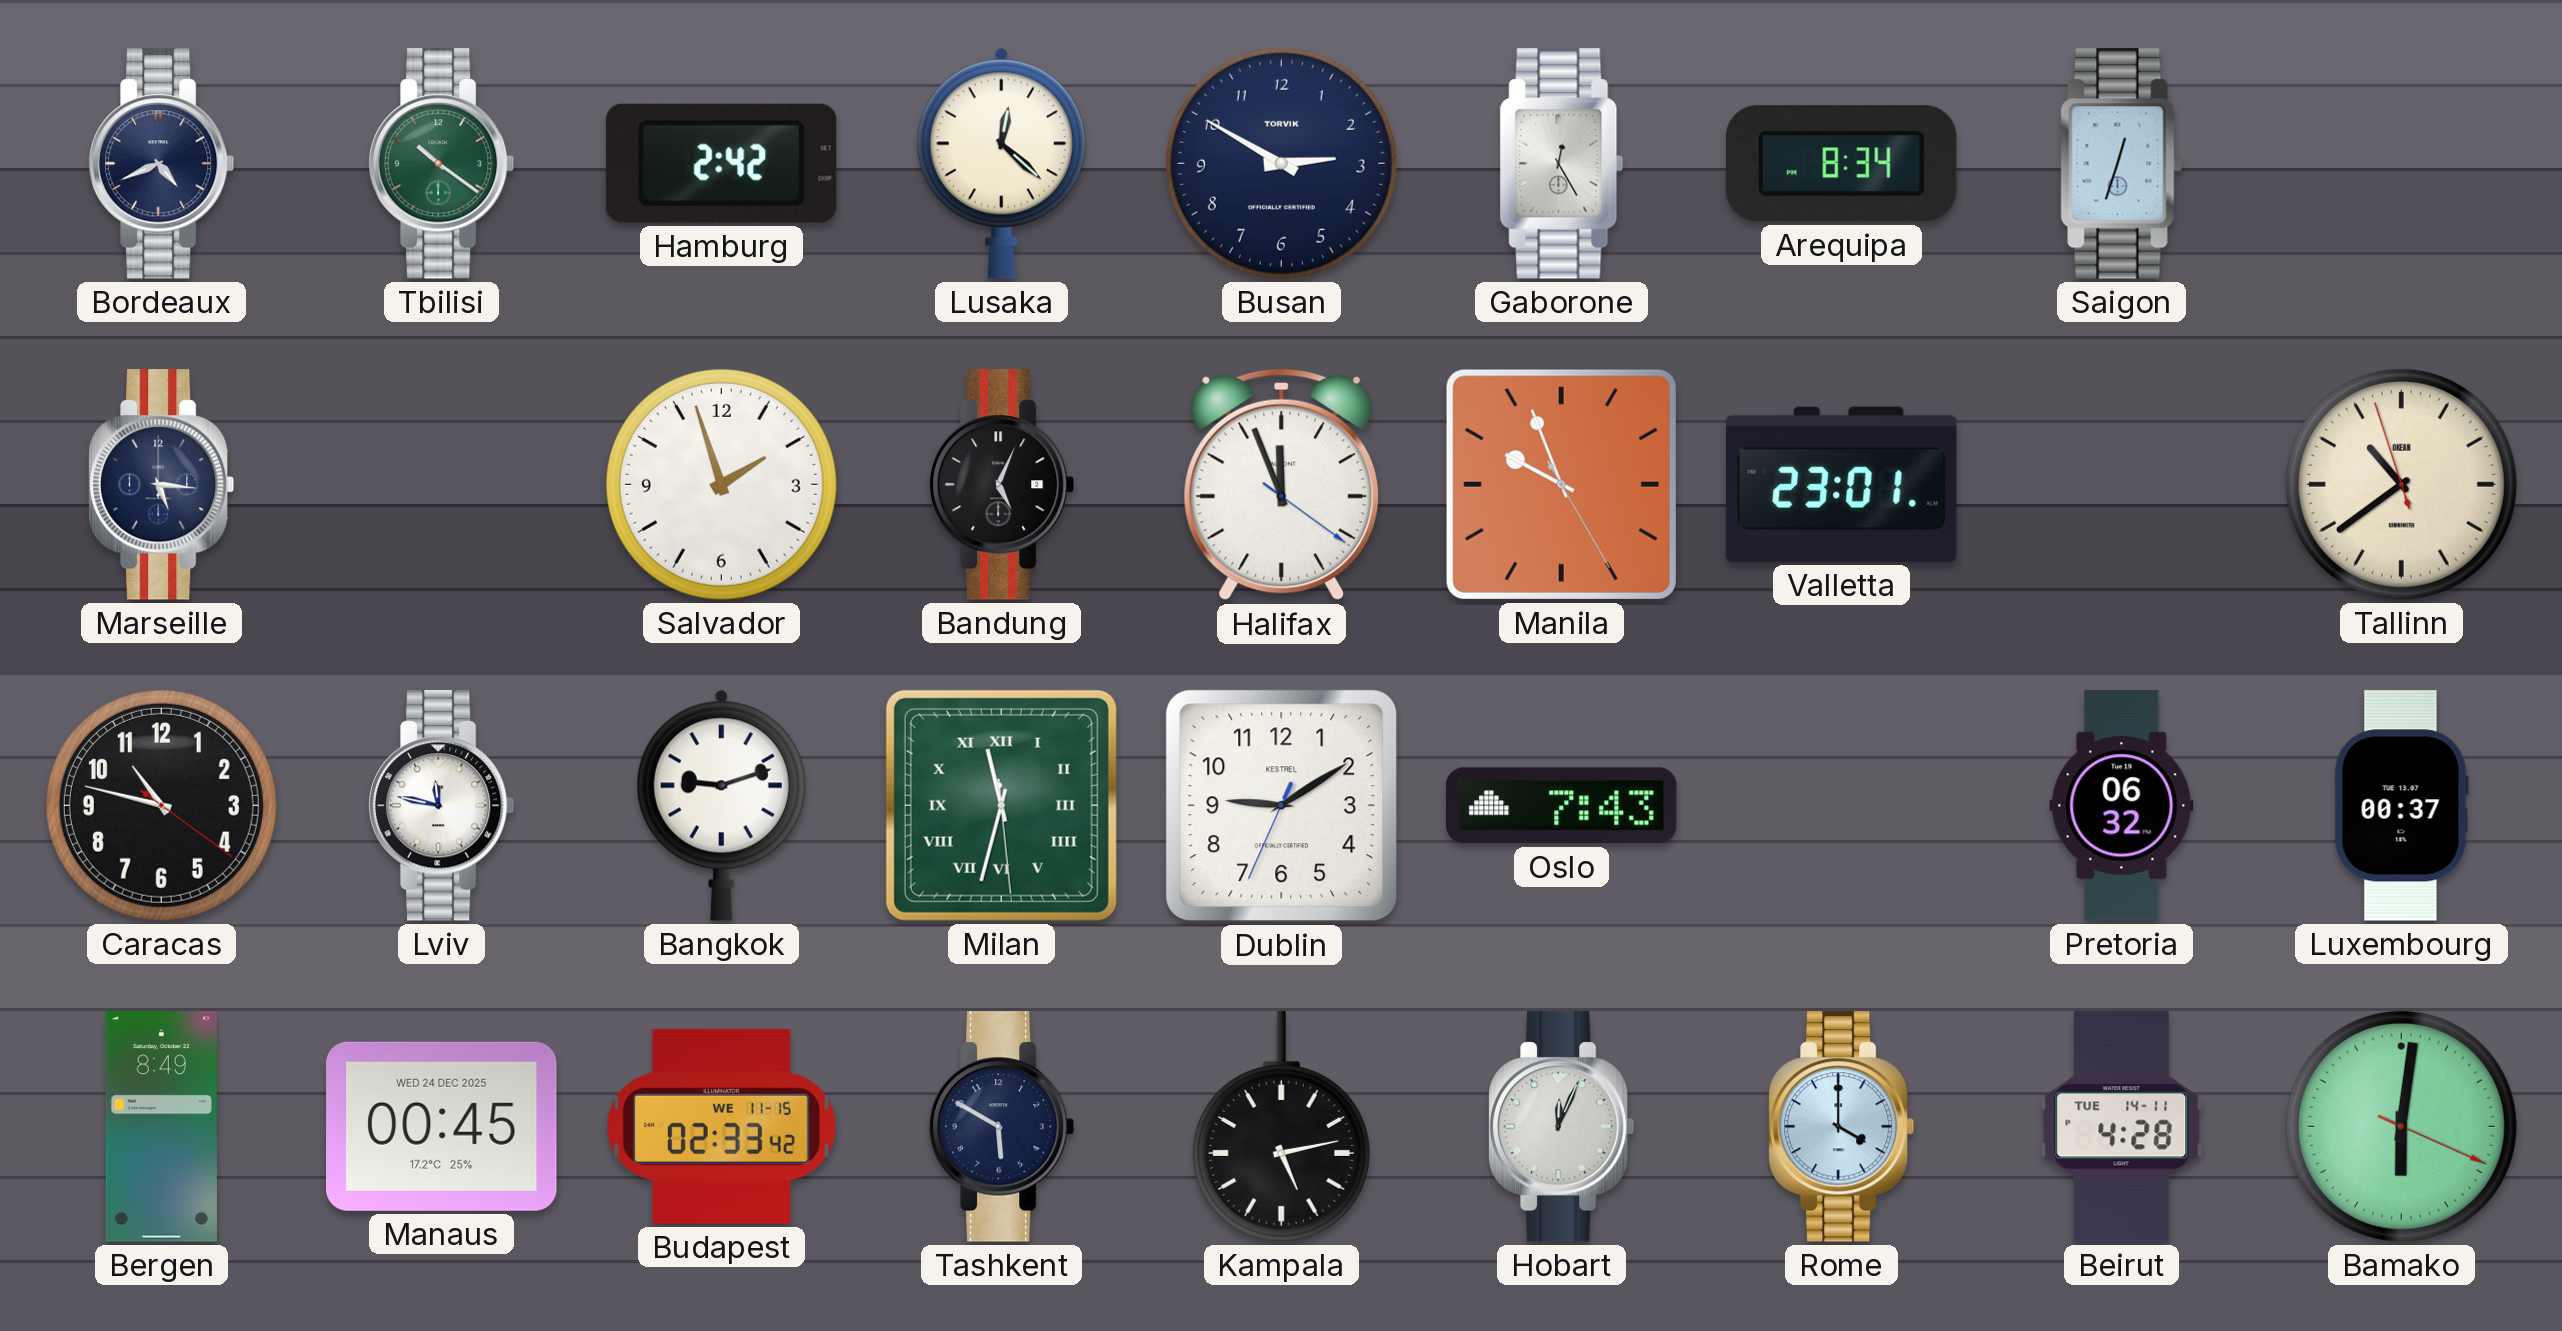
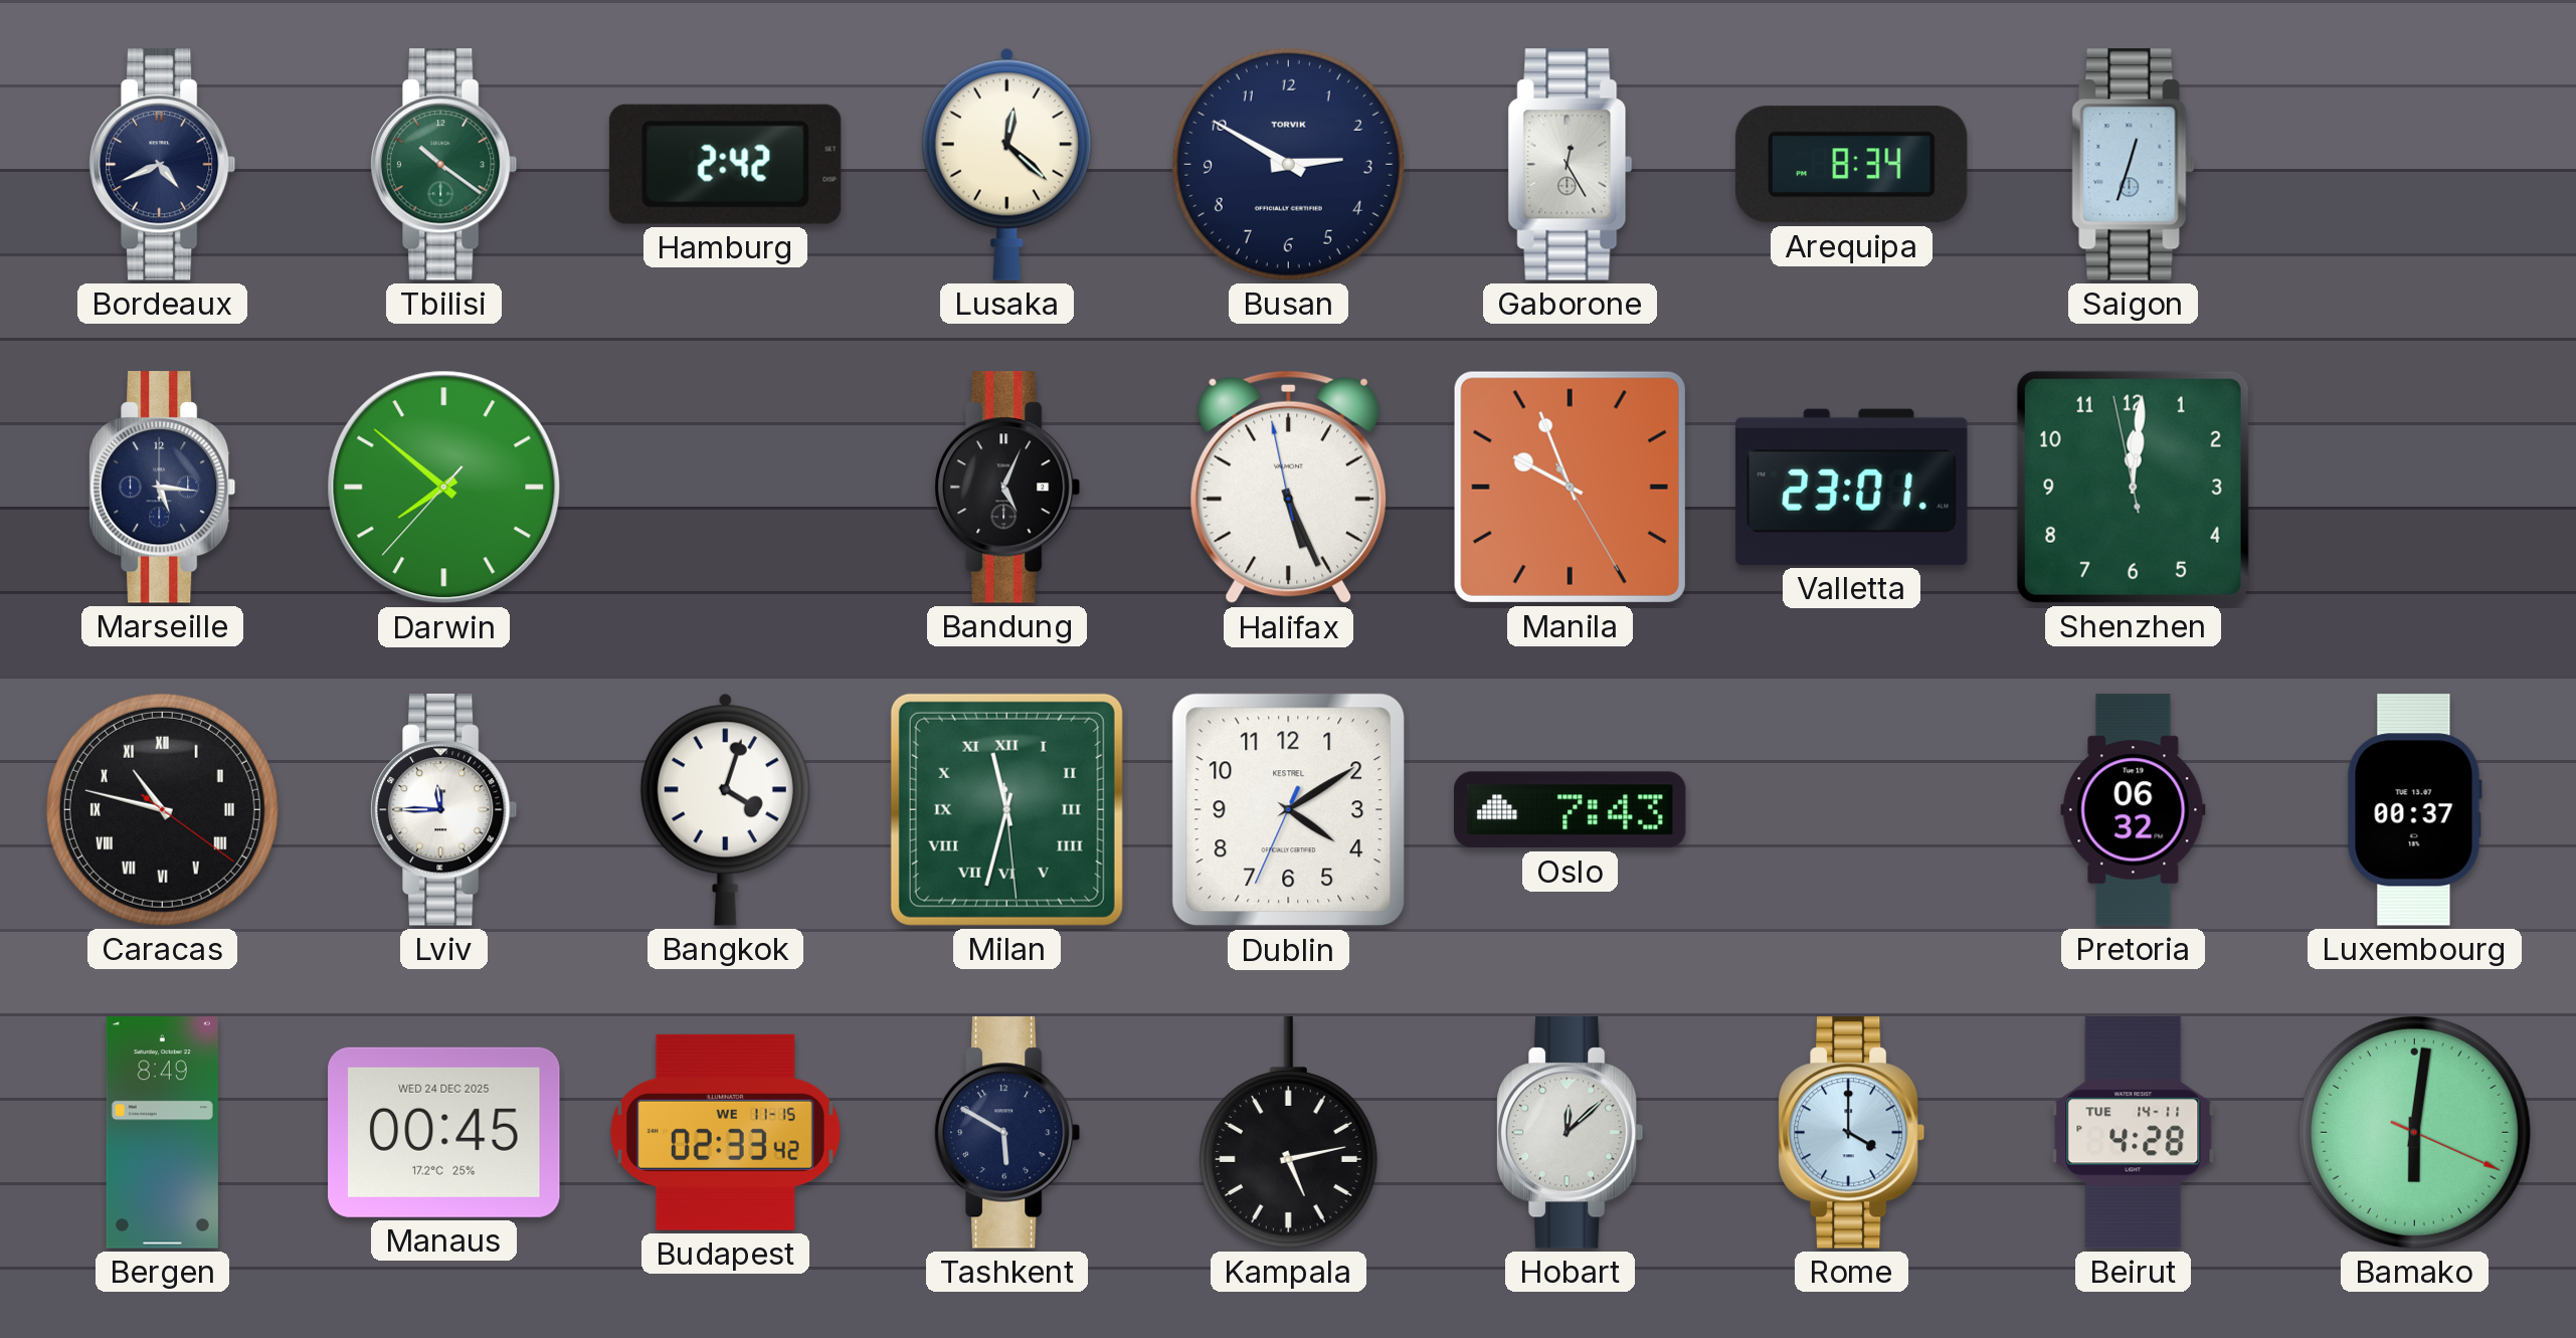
Darwin: none -> 7:51
Salvador: 1:57 -> none
Halifax: 11:56 -> 5:25
Shenzhen: none -> 12:00
Tallinn: 10:38 -> none
Caracas numerals: Arabic -> Roman
Lviv: 11:47 -> 11:45
Bangkok: 9:12 -> 4:03
Dublin: 9:09 -> 4:09
Hobart: 12:04 -> 12:08
